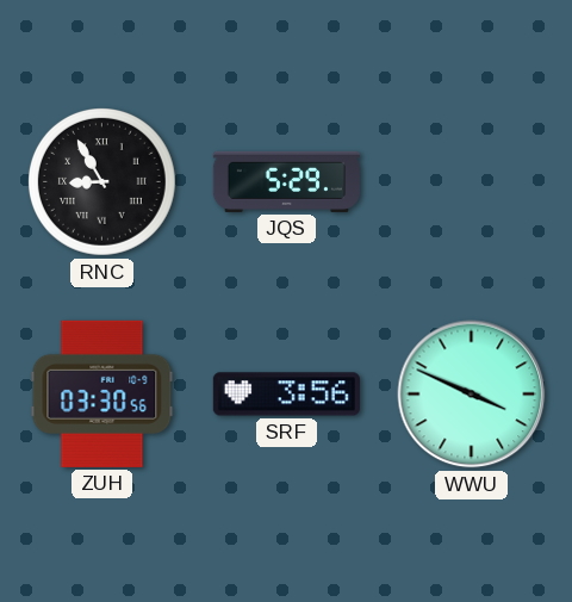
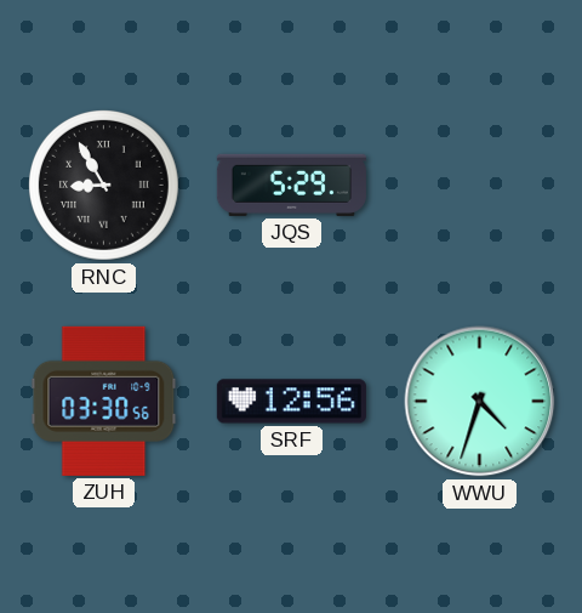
SRF: 3:56 -> 12:56
WWU: 3:49 -> 4:33
